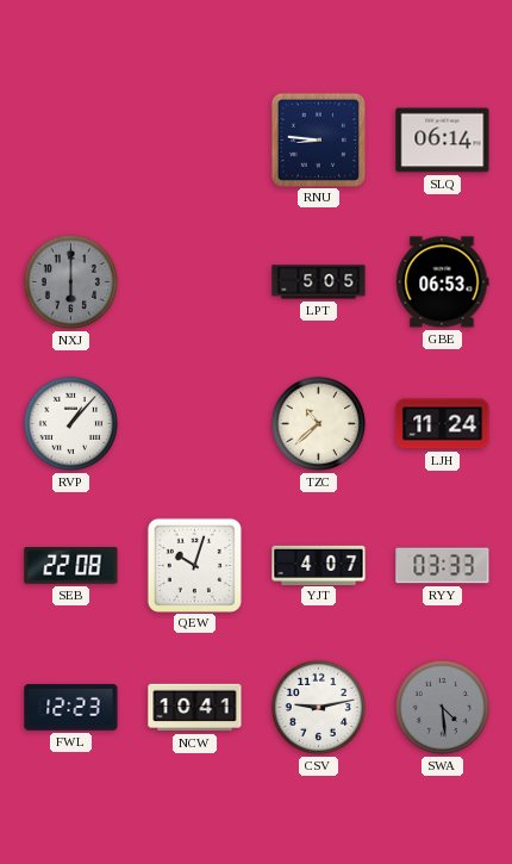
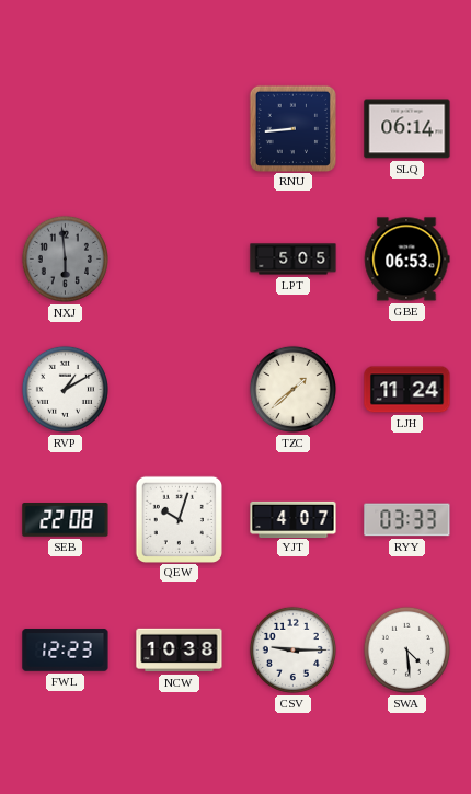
RNU: 8:46 -> 8:44
NXJ: 6:00 -> 5:59
RVP: 1:07 -> 1:10
TZC: 10:38 -> 1:38
NCW: 10:41 -> 10:38
CSV: 9:13 -> 9:15
SWA dial: grey -> white
